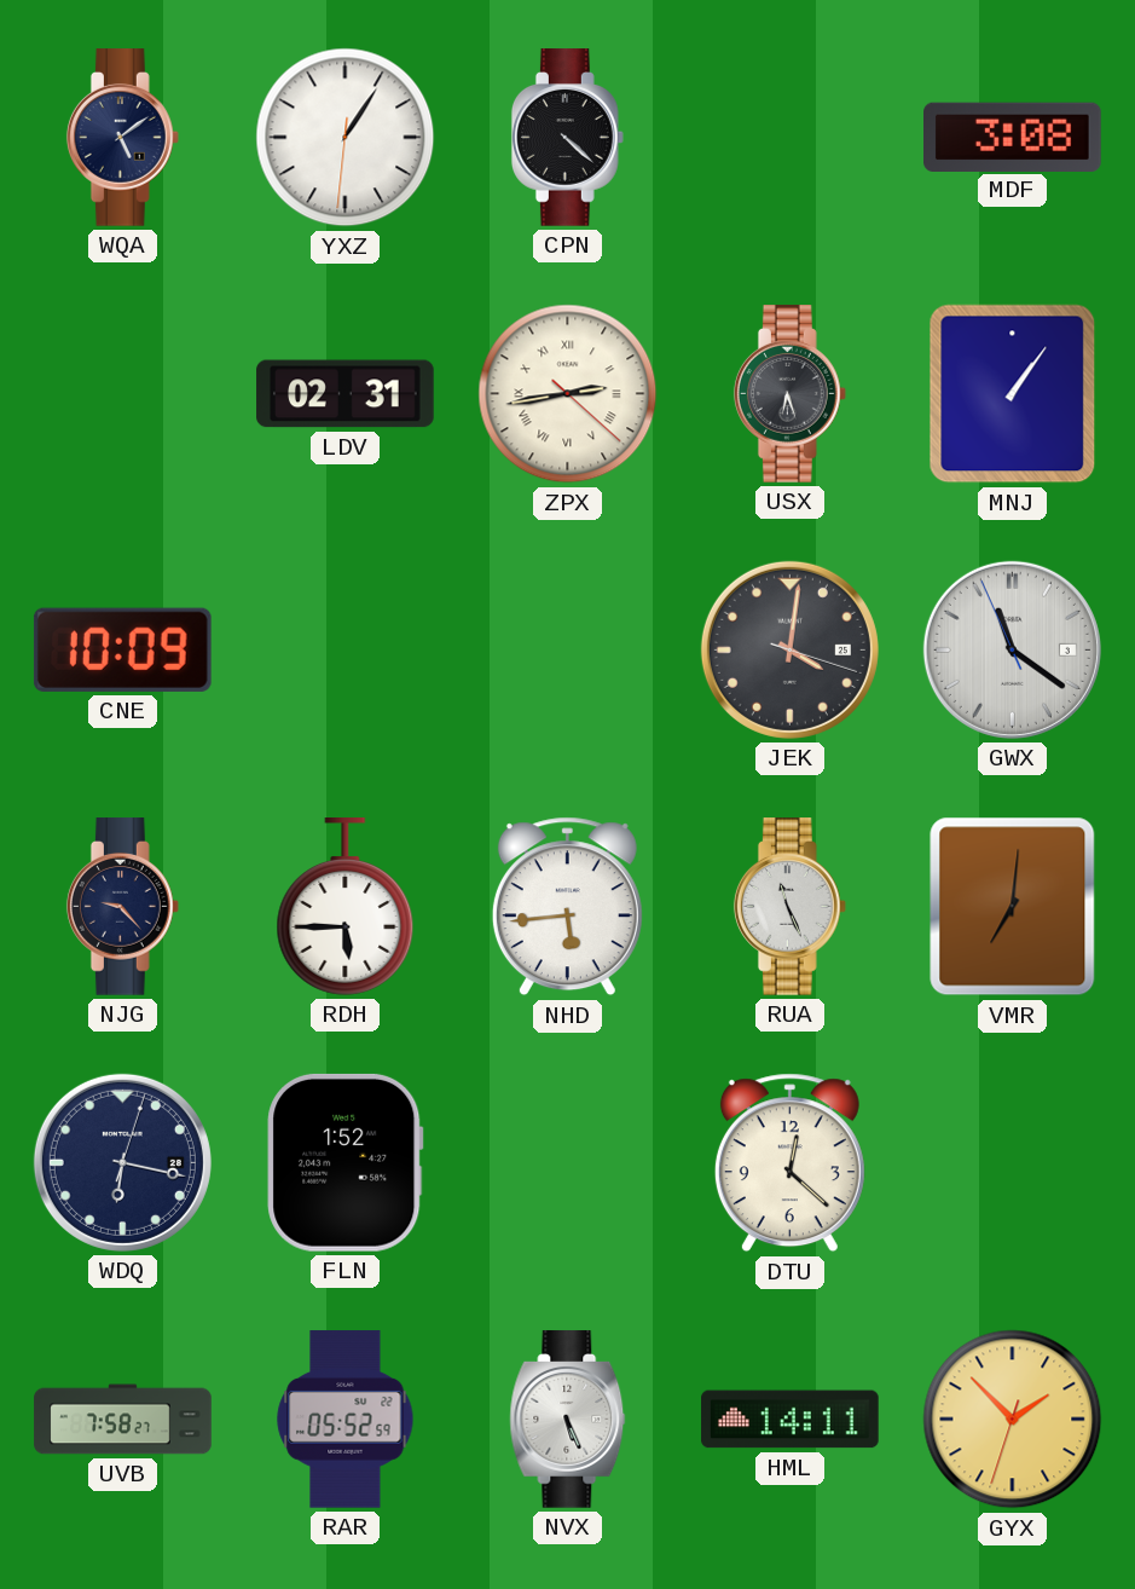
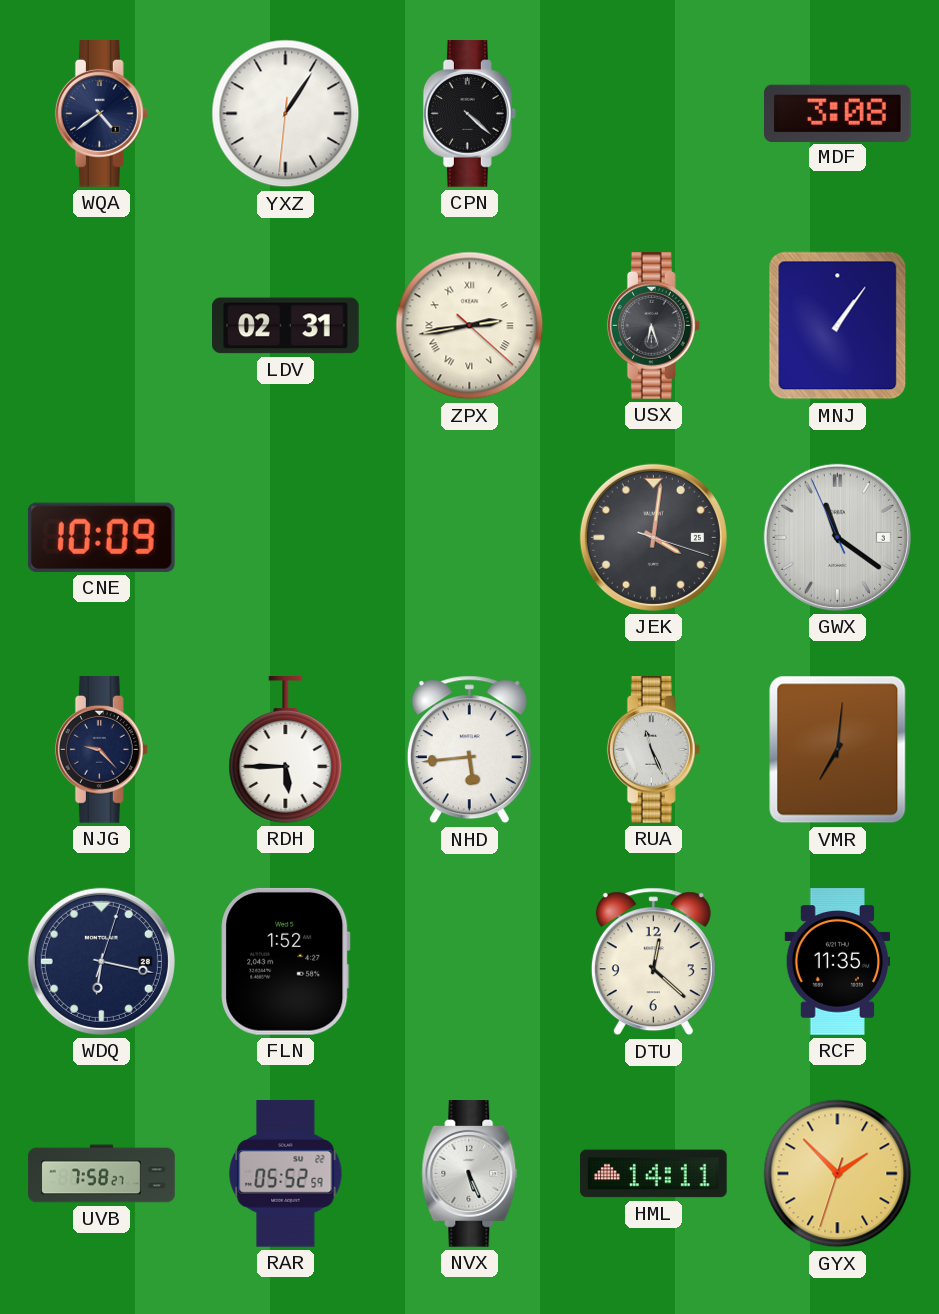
WQA: 5:09 -> 4:39
RCF: none -> 11:35
